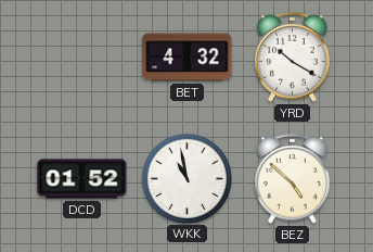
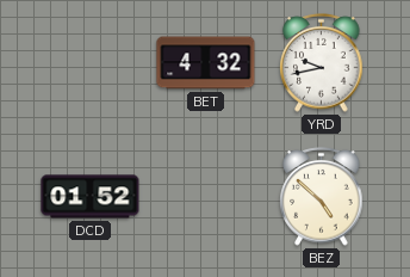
YRD: 10:20 -> 9:43
WKK: 10:58 -> none
